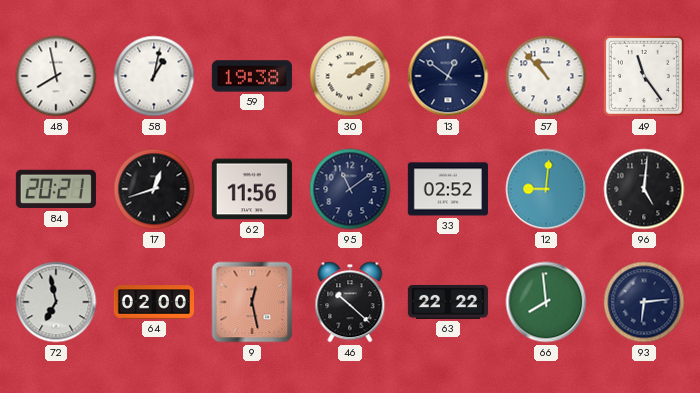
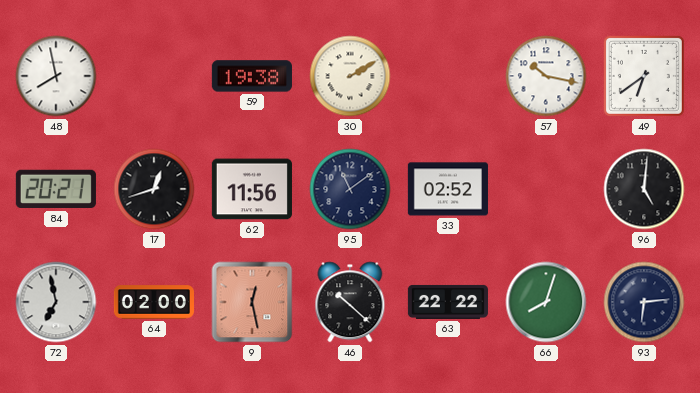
58: 1:02 -> none
13: 12:51 -> none
57: 10:53 -> 10:17
49: 11:24 -> 6:39
12: 9:01 -> none
66: 7:59 -> 8:03
